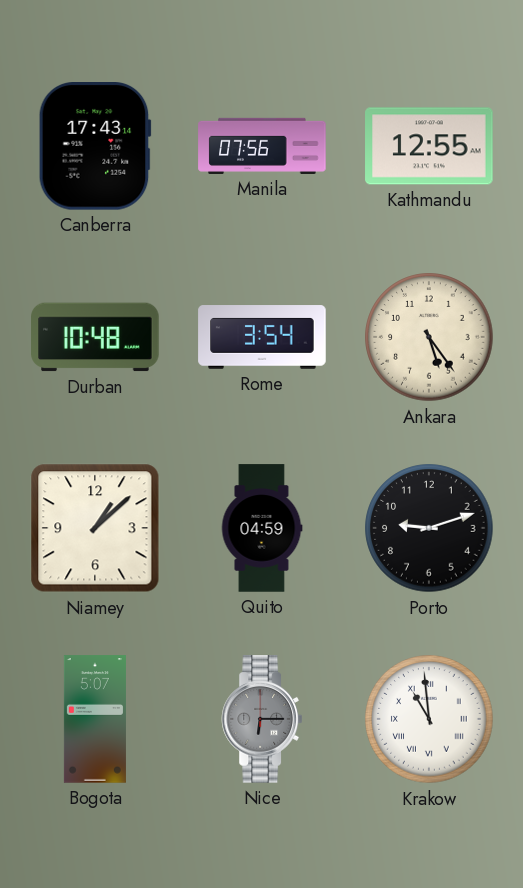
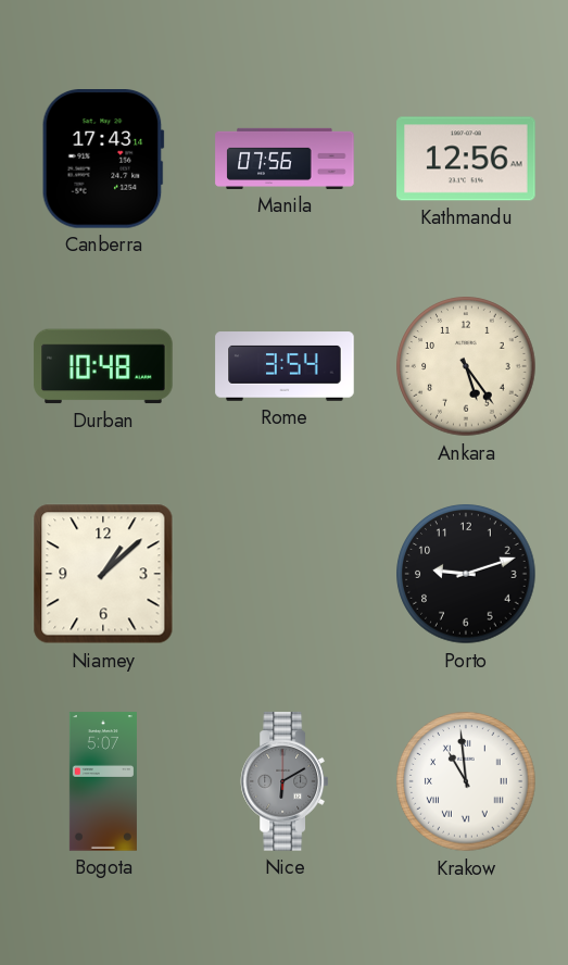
Kathmandu: 12:55 -> 12:56
Quito: 04:59 -> none
Nice: 6:15 -> 6:10
